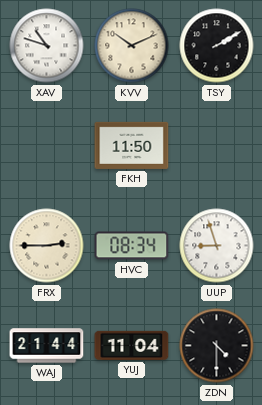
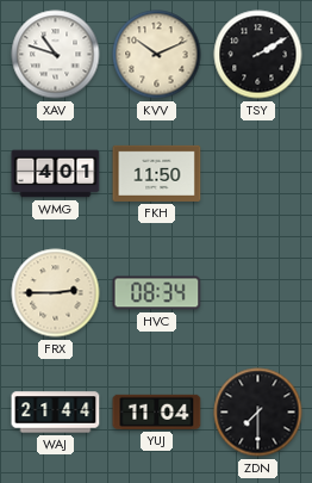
WMG: none -> 4:01
UUP: 8:57 -> none
ZDN: 4:30 -> 7:30
